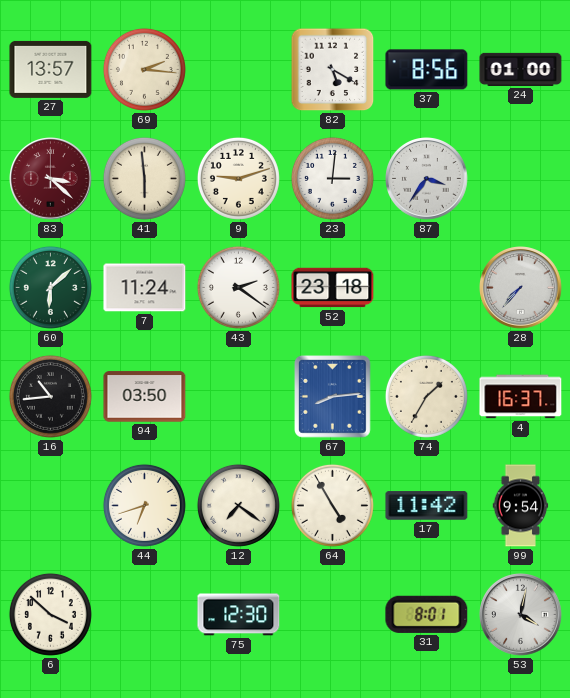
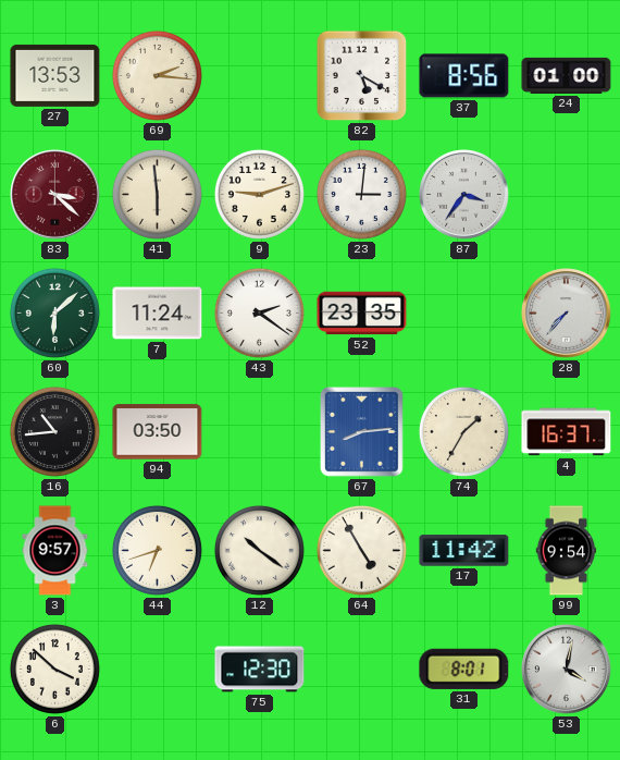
27: 13:57 -> 13:53
52: 23:18 -> 23:35
3: none -> 9:57
12: 7:21 -> 10:21
